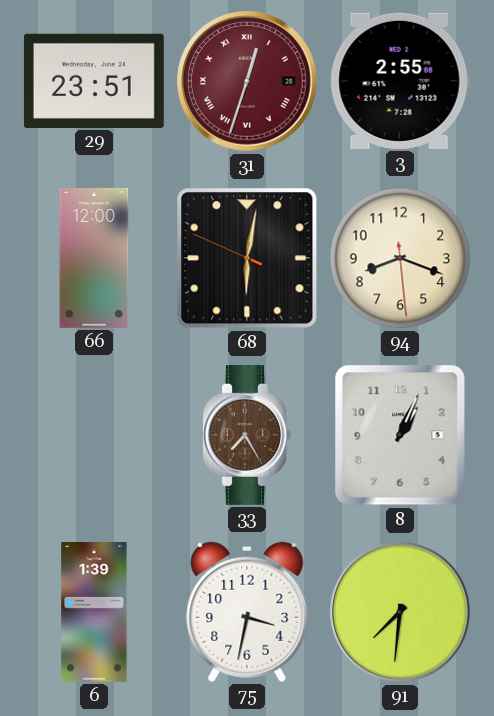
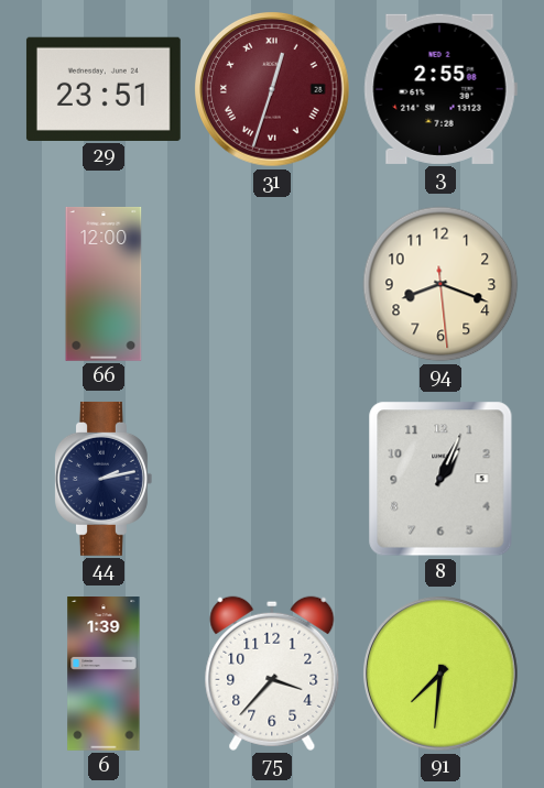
68: 6:01 -> none
44: none -> 2:13
33: 7:25 -> none
75: 3:32 -> 3:37
